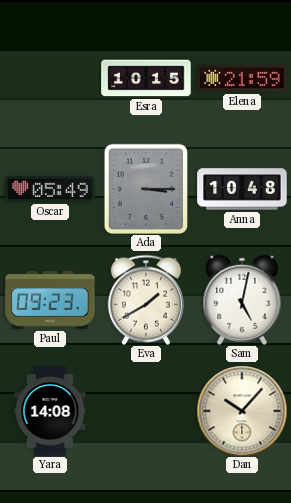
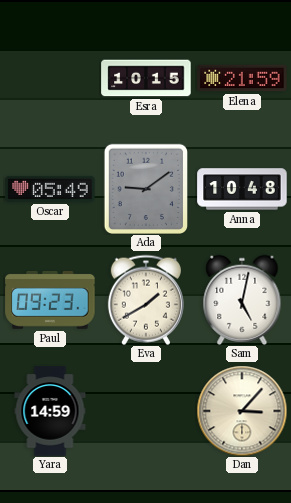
Ada: 3:15 -> 9:09
Yara: 14:08 -> 14:59
Dan: 10:07 -> 3:07
